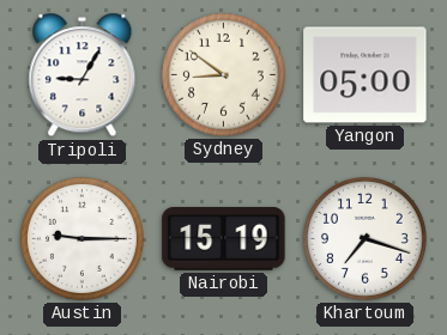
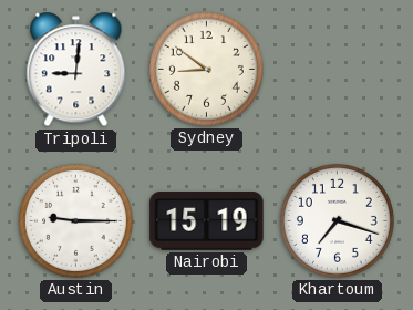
Tripoli: 9:05 -> 9:01
Yangon: 05:00 -> none
